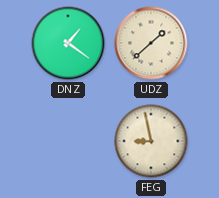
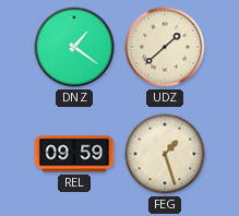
REL: none -> 09:59
FEG: 8:58 -> 1:27
